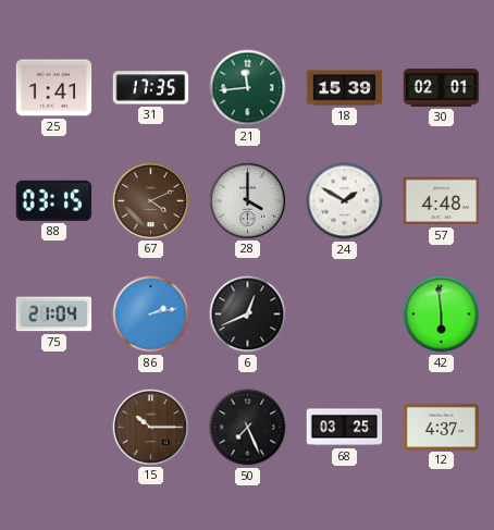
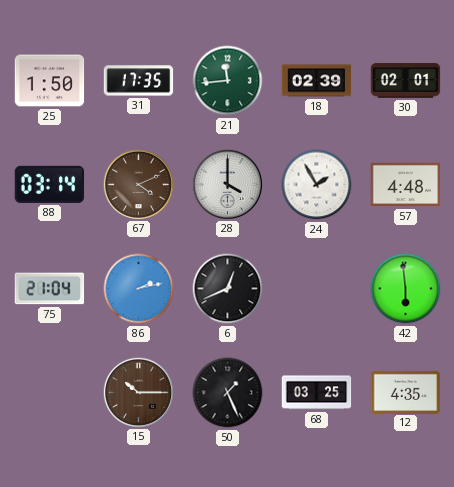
25: 1:41 -> 1:50
18: 15:39 -> 02:39
88: 03:15 -> 03:14
24: 1:50 -> 1:55
50: 7:26 -> 1:26
12: 4:37 -> 4:35
